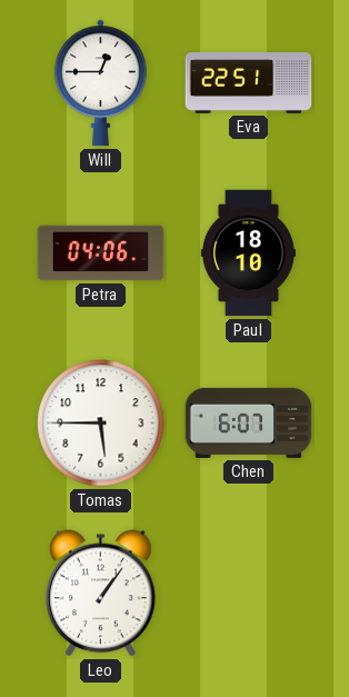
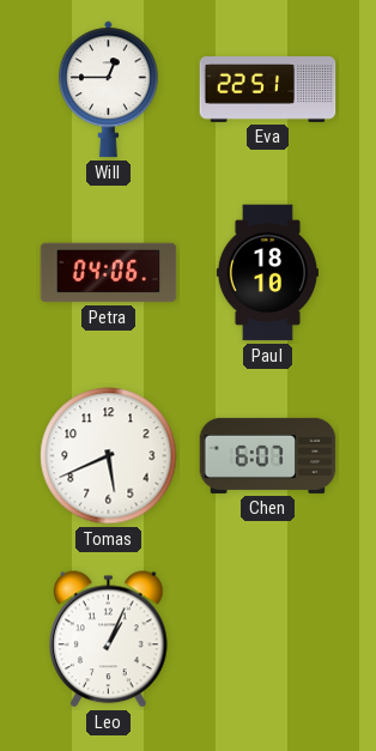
Tomas: 5:45 -> 5:41
Leo: 1:06 -> 1:04
